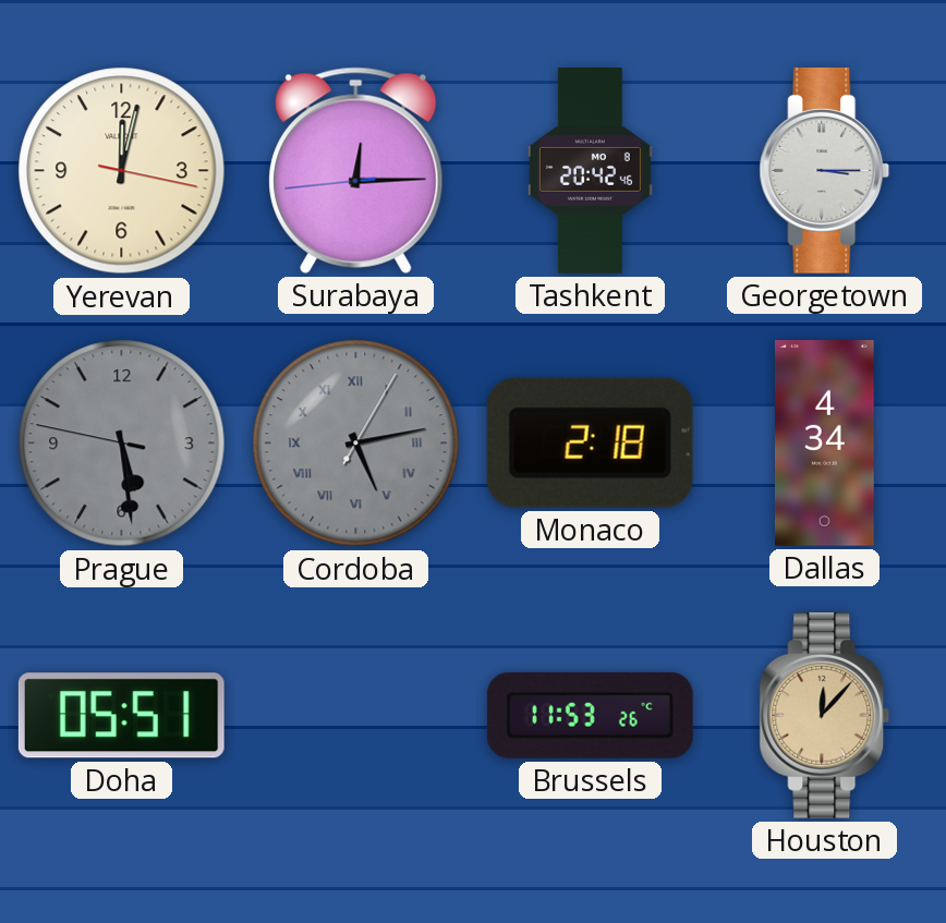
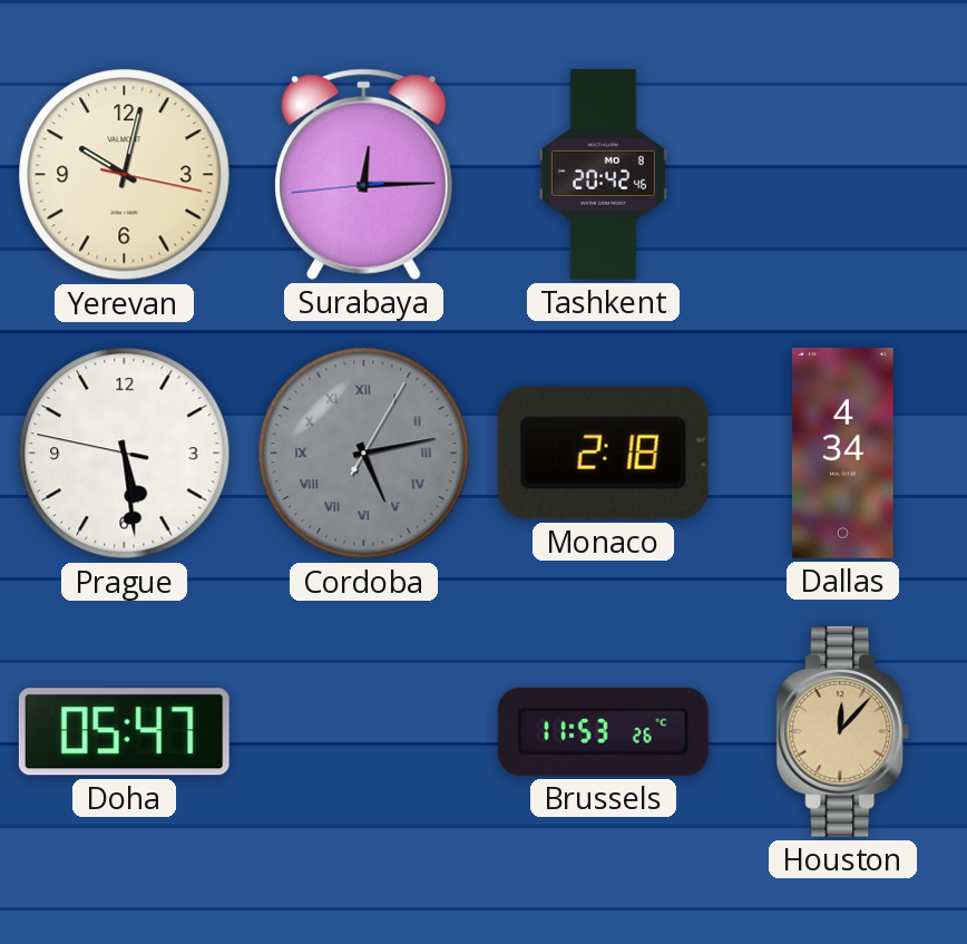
Yerevan: 12:02 -> 10:02
Georgetown: 3:15 -> none
Prague dial: grey -> white
Doha: 05:51 -> 05:47
